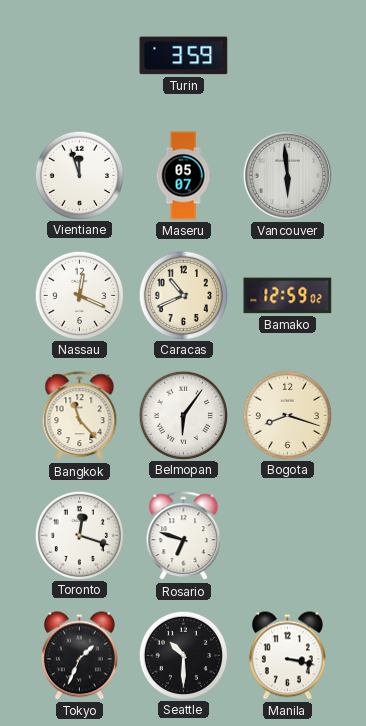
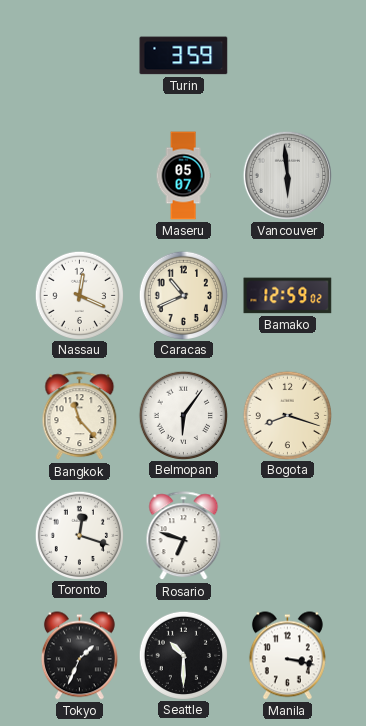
Vientiane: 11:57 -> none
